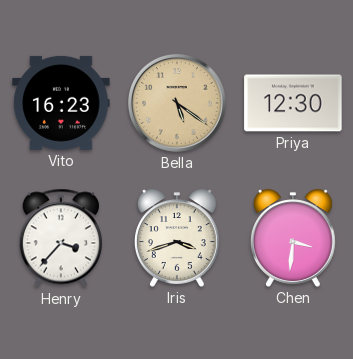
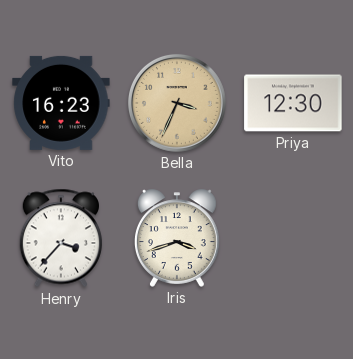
Bella: 5:21 -> 3:34
Chen: 3:31 -> none
